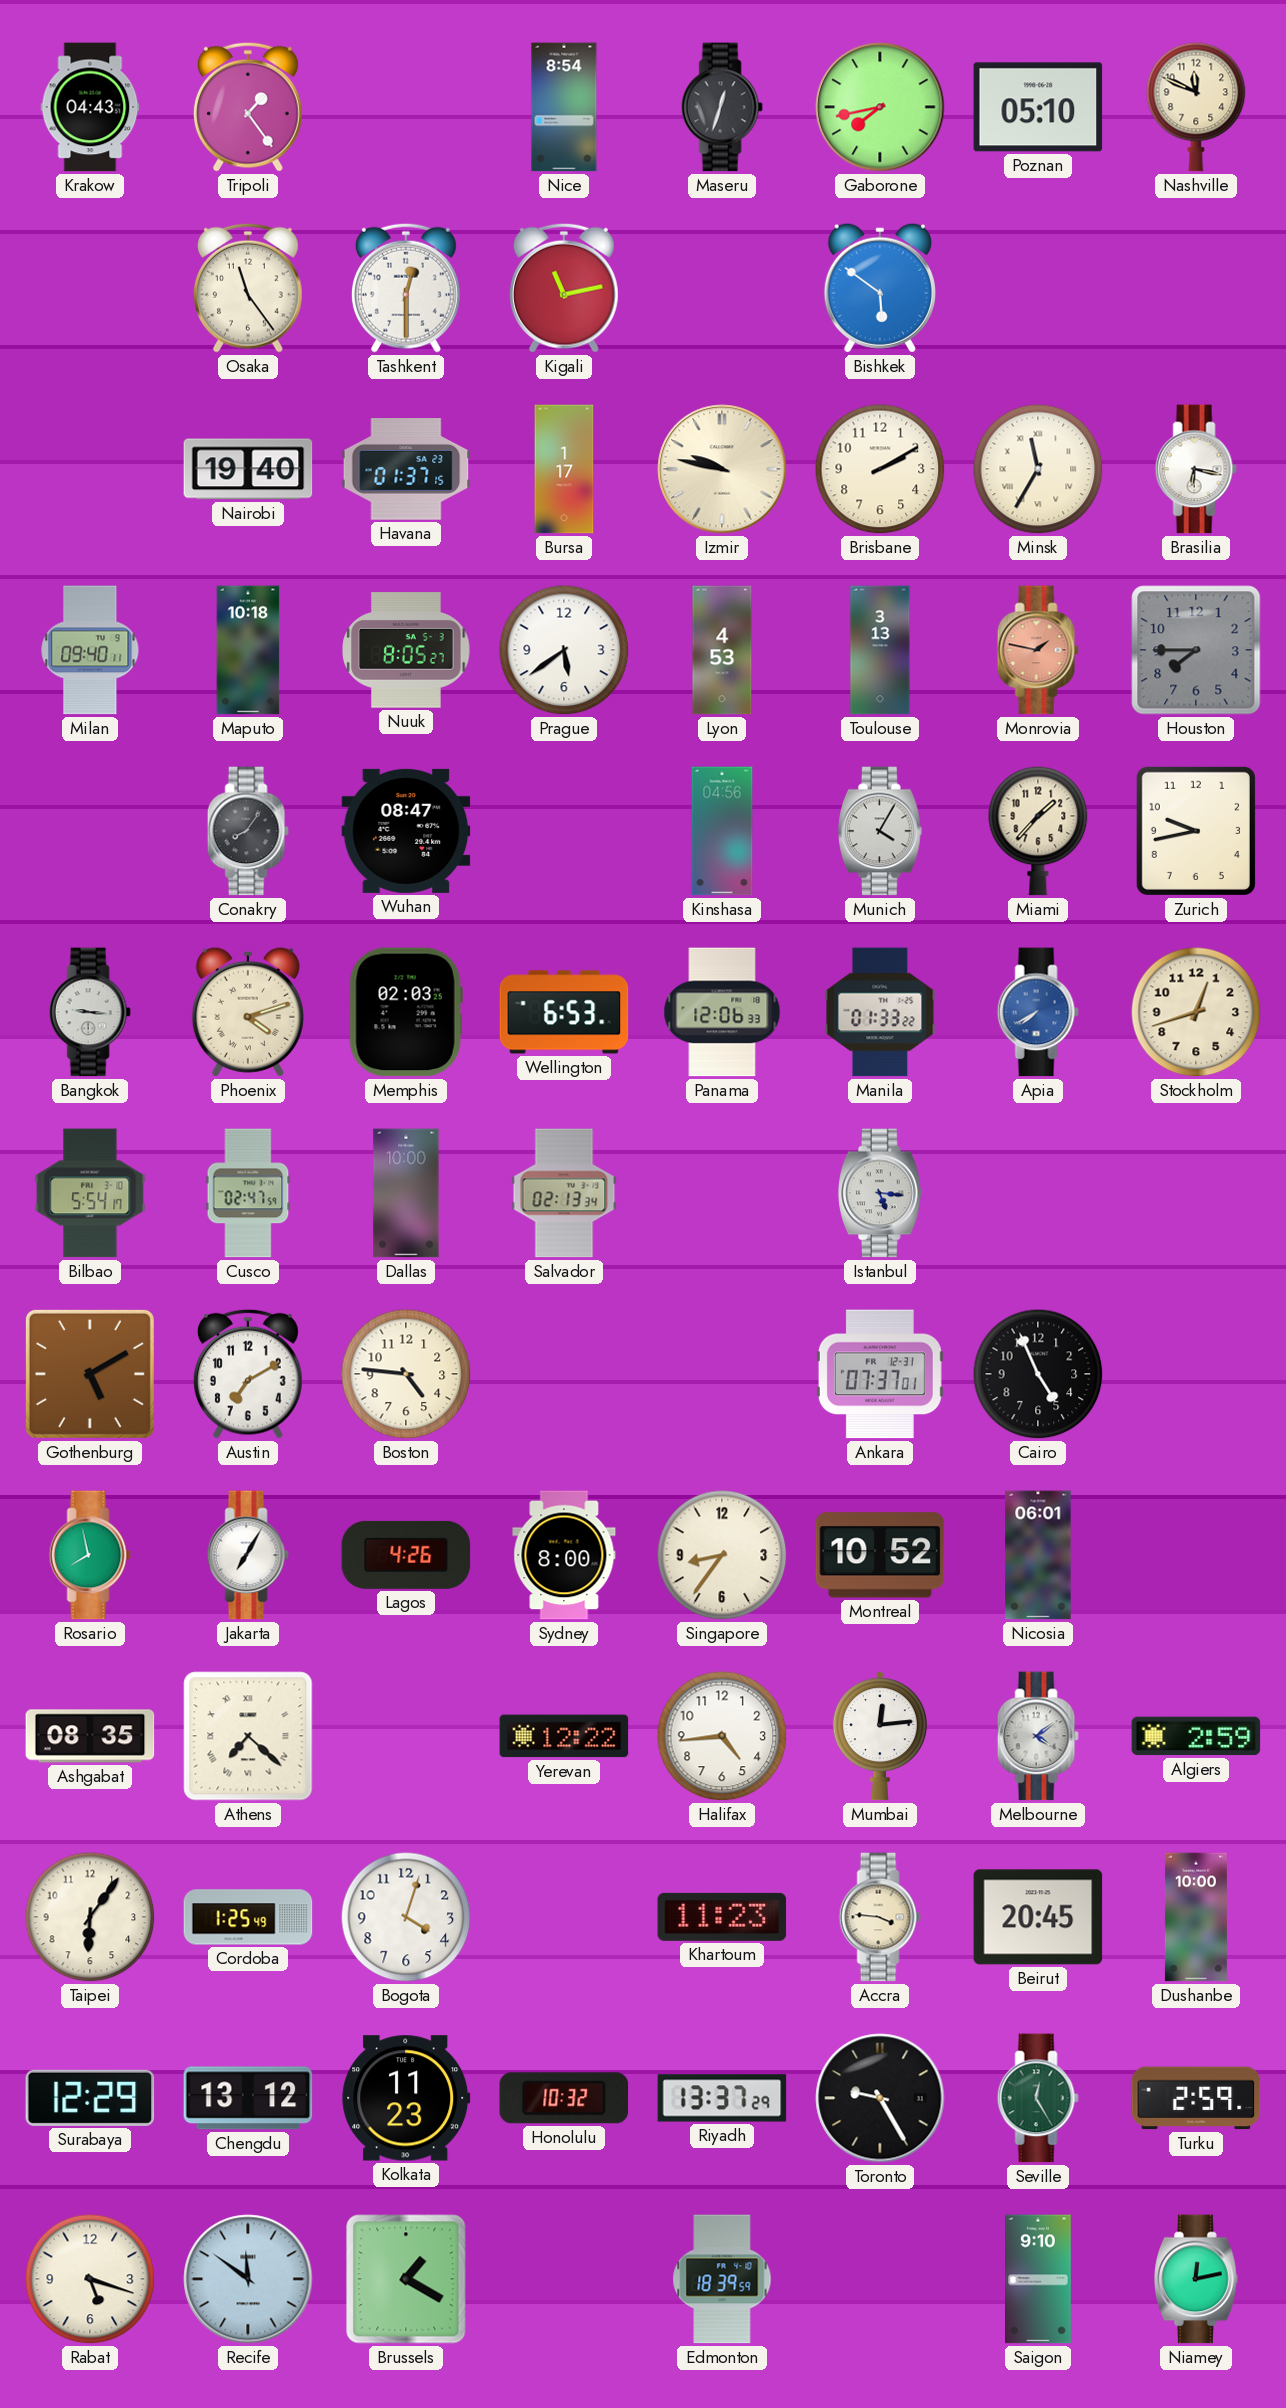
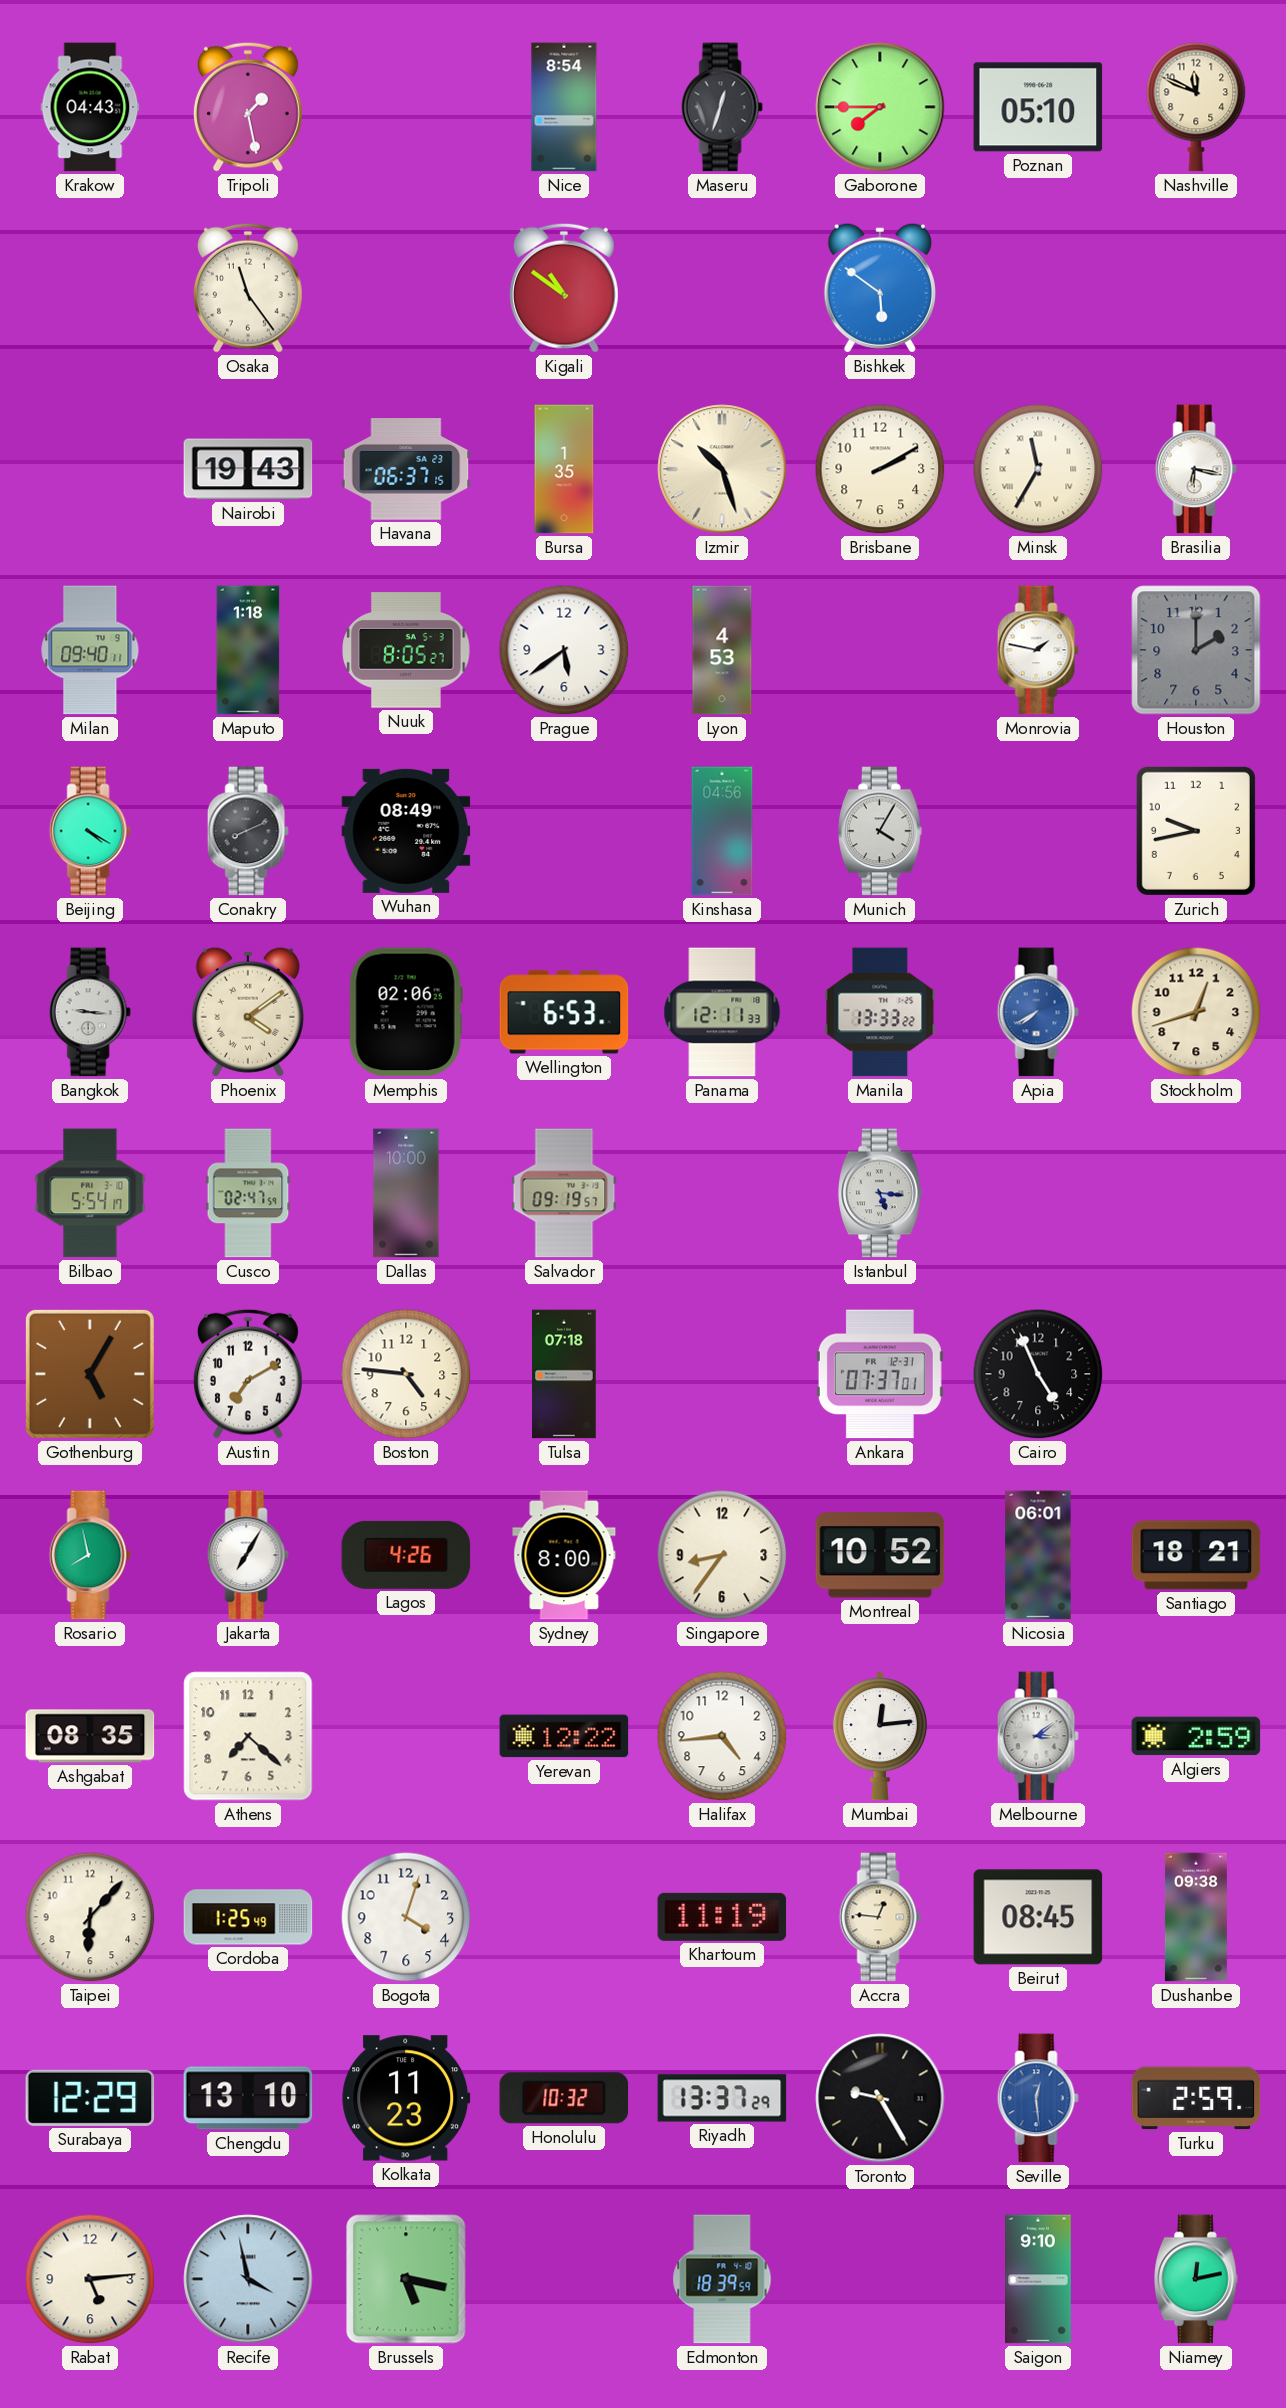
Tripoli: 1:24 -> 1:28
Gaborone: 7:43 -> 7:45
Tashkent: 12:30 -> none
Kigali: 11:13 -> 10:51
Nairobi: 19:40 -> 19:43
Havana: 01:37 -> 06:37
Bursa: 1:17 -> 1:35
Izmir: 9:47 -> 10:27
Maputo: 10:18 -> 1:18
Toulouse: 3:13 -> none
Monrovia dial: salmon -> white
Houston: 7:45 -> 2:00
Beijing: none -> 4:20
Conakry: 8:06 -> 8:11
Wuhan: 08:47 -> 08:49
Miami: 1:37 -> none
Phoenix: 4:12 -> 4:09
Memphis: 02:03 -> 02:06
Panama: 12:06 -> 12:11
Manila: 01:33 -> 13:33
Salvador: 02:13 -> 09:19
Gothenburg: 5:10 -> 5:05
Tulsa: none -> 07:18
Santiago: none -> 18:21
Athens numerals: Roman -> Arabic
Melbourne: 4:09 -> 3:09
Taipei: 6:06 -> 6:07
Khartoum: 11:23 -> 11:19
Accra: 3:46 -> 12:46
Beirut: 20:45 -> 08:45
Dushanbe: 10:00 -> 09:38
Chengdu: 13:12 -> 13:10
Seville: 12:25 -> 12:29
Seville dial: green -> blue
Rabat: 5:18 -> 5:14
Recife: 11:51 -> 3:58
Brussels: 1:20 -> 5:17
